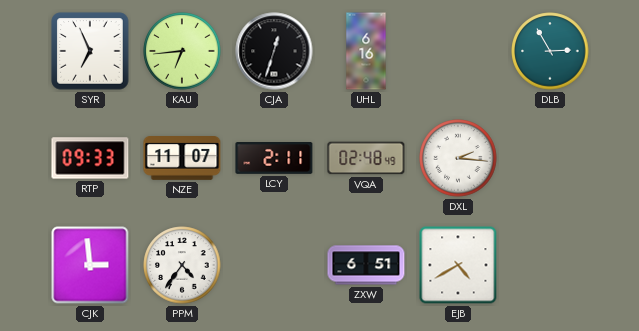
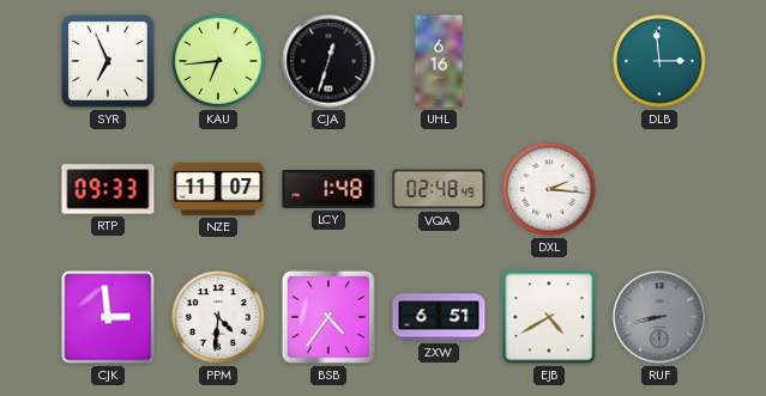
DLB: 2:55 -> 2:59
LCY: 2:11 -> 1:48
PPM: 4:36 -> 4:31
BSB: none -> 4:36
RUF: none -> 8:43
